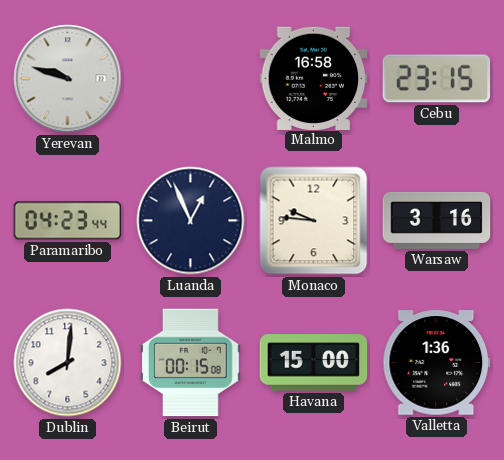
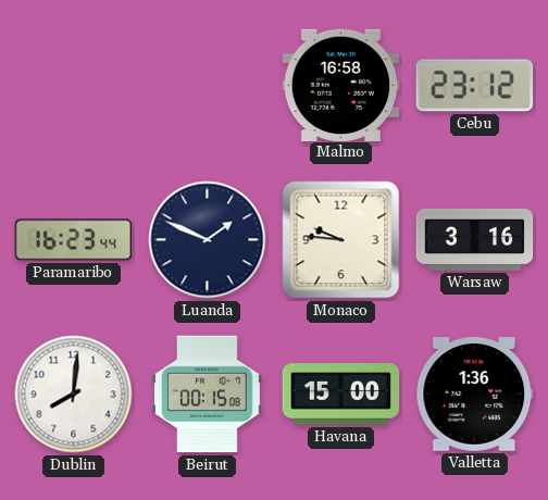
Yerevan: 9:48 -> none
Cebu: 23:15 -> 23:12
Paramaribo: 04:23 -> 16:23
Luanda: 12:56 -> 1:49
